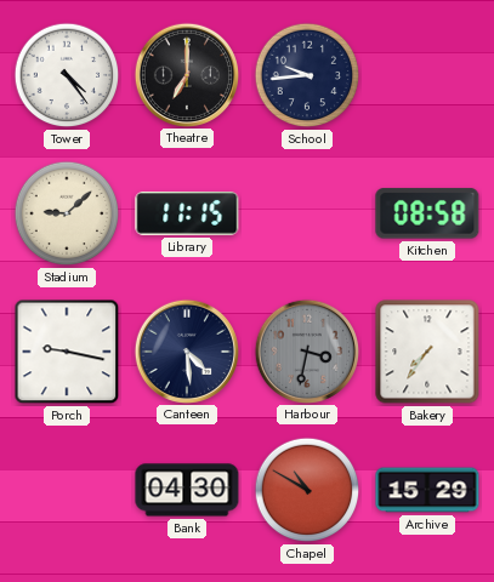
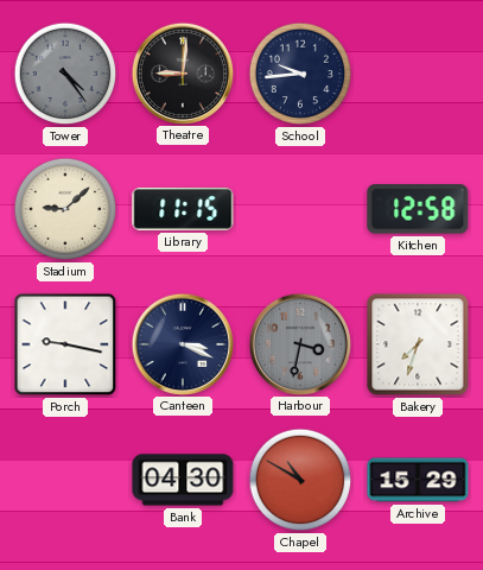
Tower dial: white -> grey
Theatre: 7:00 -> 9:01
Kitchen: 08:58 -> 12:58
Canteen: 4:29 -> 3:19
Bakery: 7:36 -> 7:33
